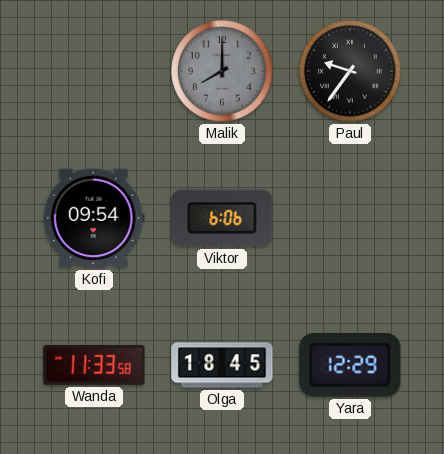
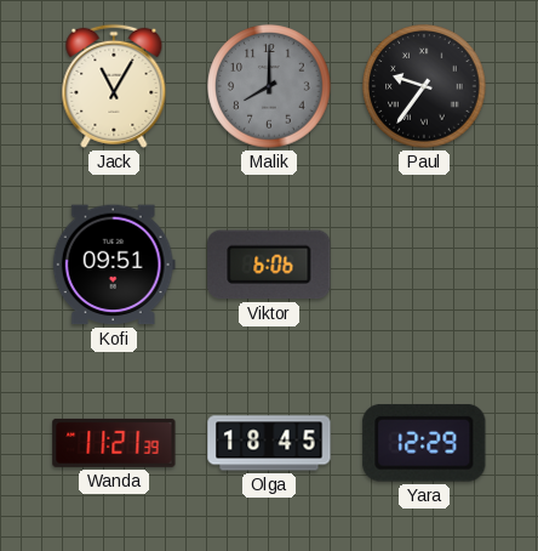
Jack: none -> 11:05
Kofi: 09:54 -> 09:51
Wanda: 11:33 -> 11:21
